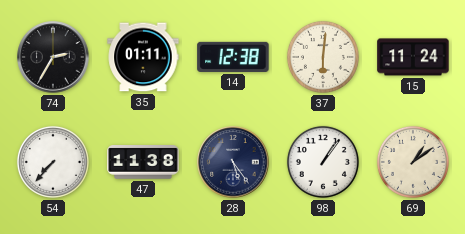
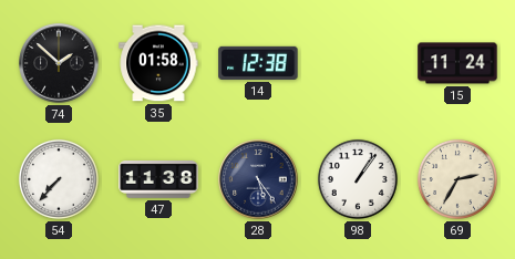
74: 2:35 -> 1:52
35: 01:11 -> 01:58
37: 6:01 -> none
69: 1:09 -> 2:35
